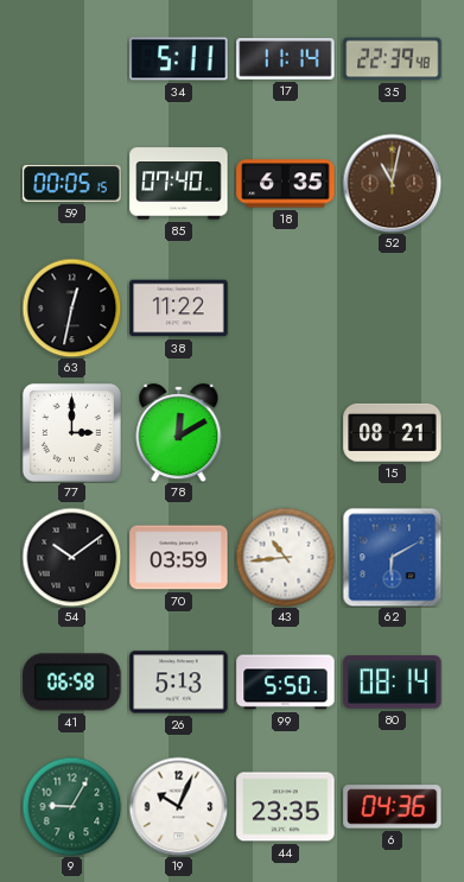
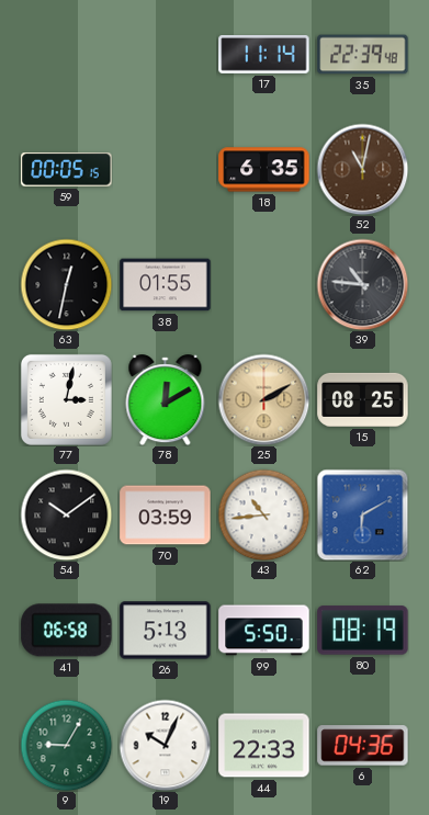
34: 5:11 -> none
85: 07:40 -> none
38: 11:22 -> 01:55
39: none -> 10:46
77: 3:00 -> 3:02
25: none -> 2:10
15: 08:21 -> 08:25
80: 08:14 -> 08:19
44: 23:35 -> 22:33
